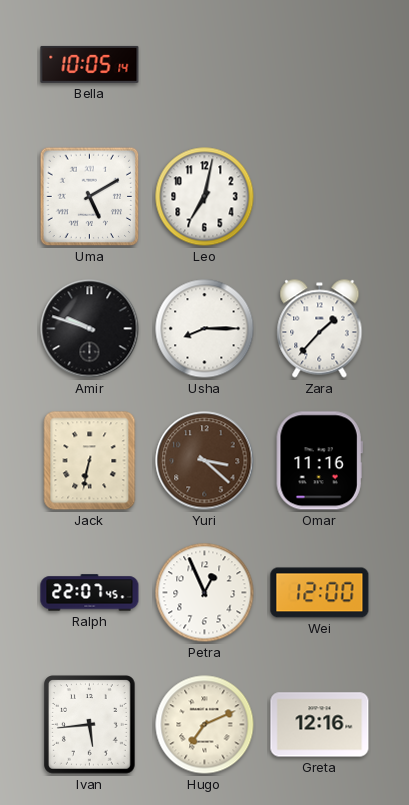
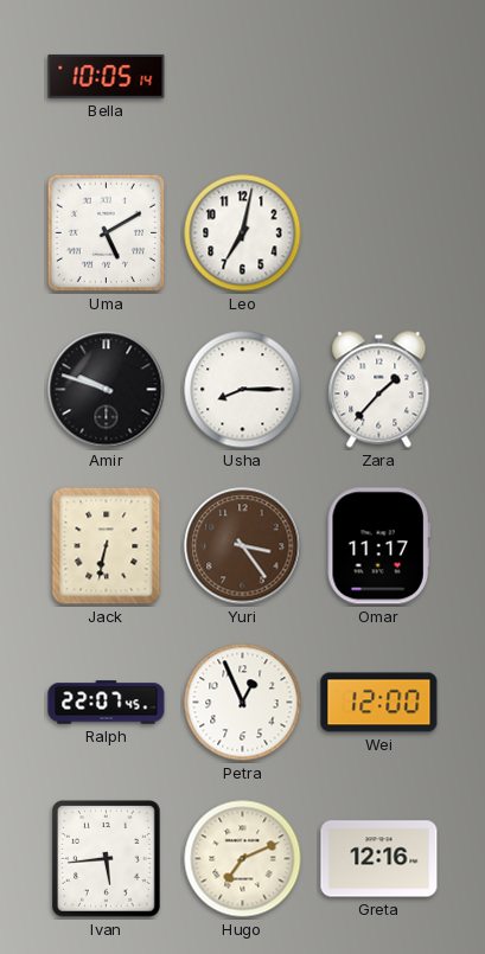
Yuri: 3:22 -> 3:24
Omar: 11:16 -> 11:17
